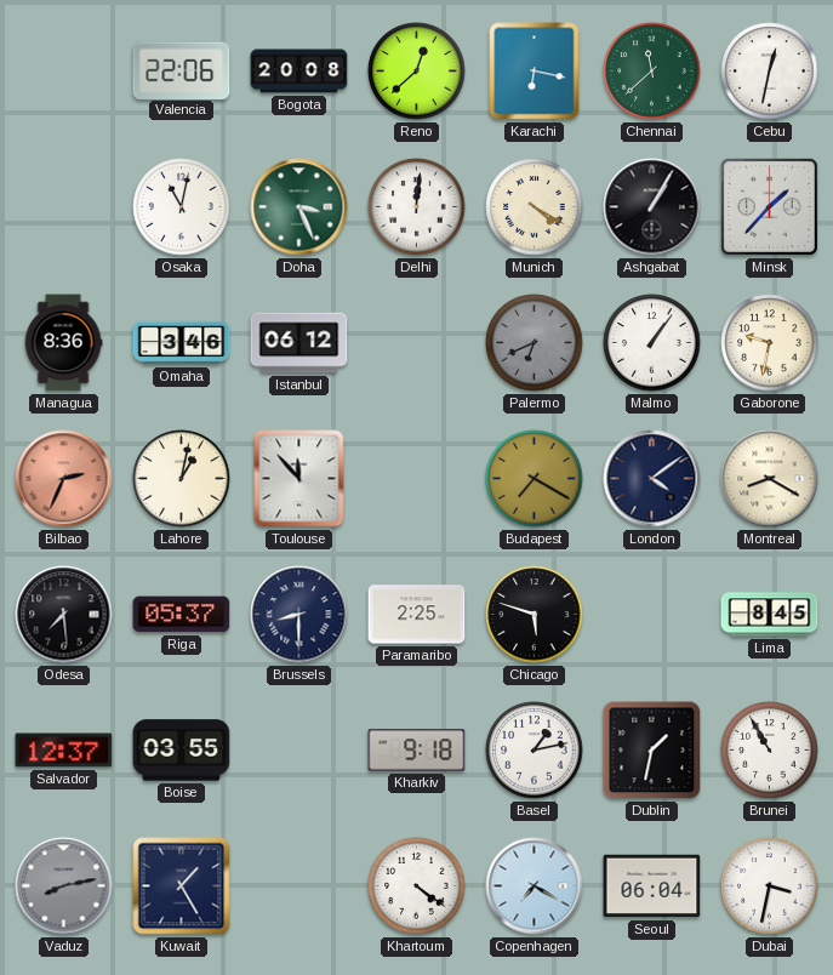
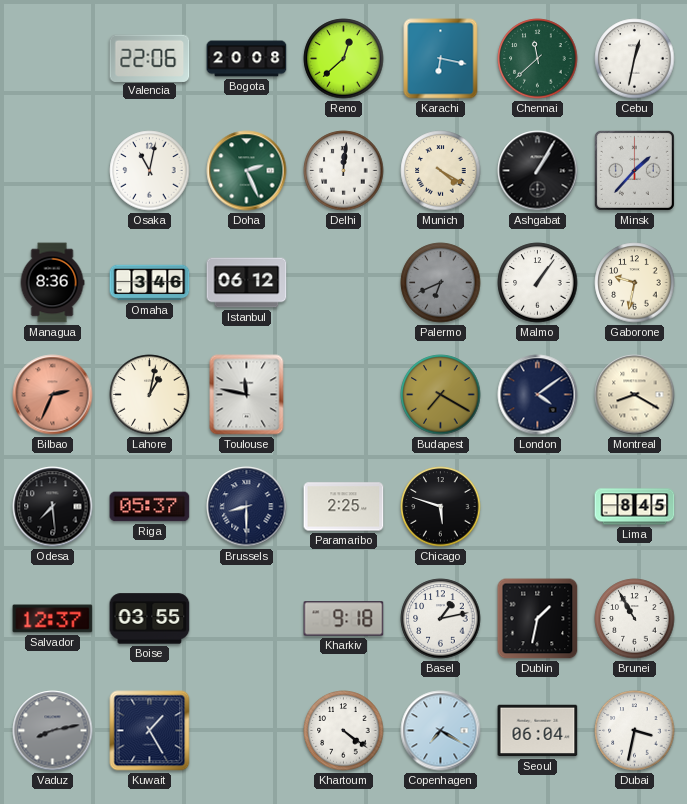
Doha: 3:26 -> 2:26
Toulouse: 11:53 -> 11:47
